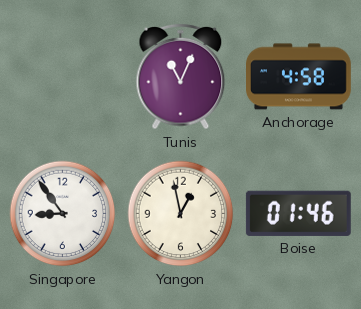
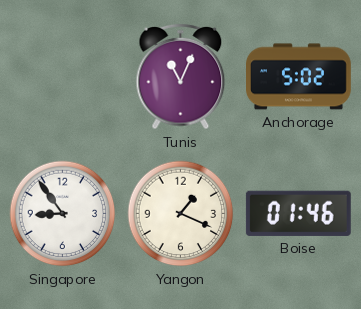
Anchorage: 4:58 -> 5:02
Yangon: 12:58 -> 1:19
